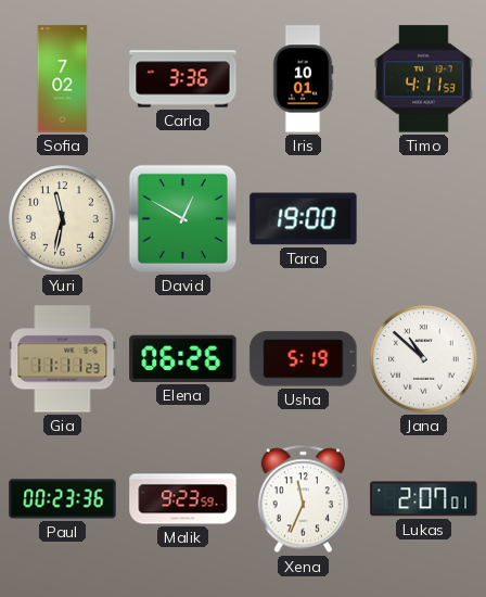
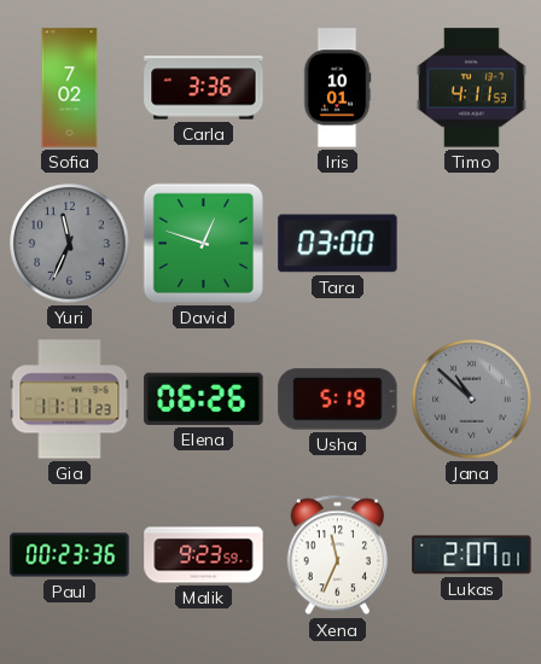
Yuri: 11:32 -> 11:34
Yuri dial: cream -> grey
David: 12:50 -> 12:48
Tara: 19:00 -> 03:00
Jana dial: white -> grey
